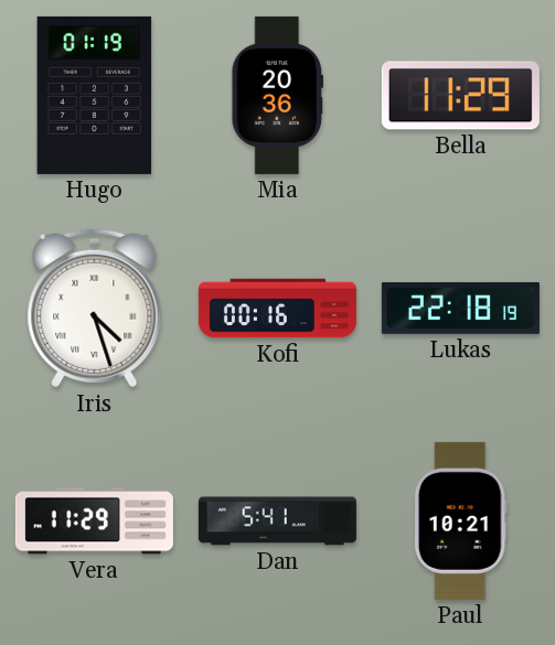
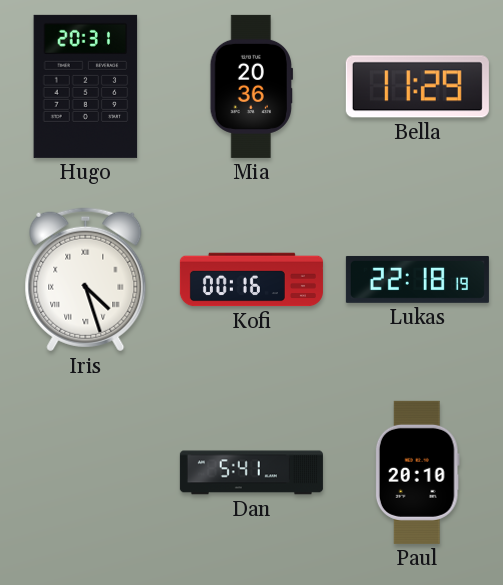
Hugo: 01:19 -> 20:31
Vera: 11:29 -> none
Paul: 10:21 -> 20:10
